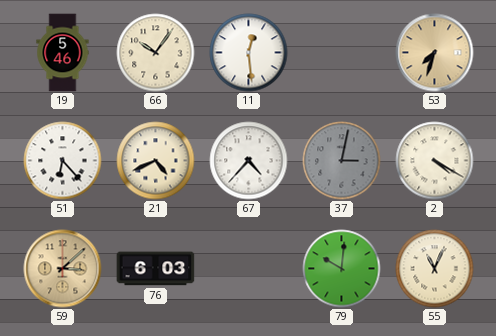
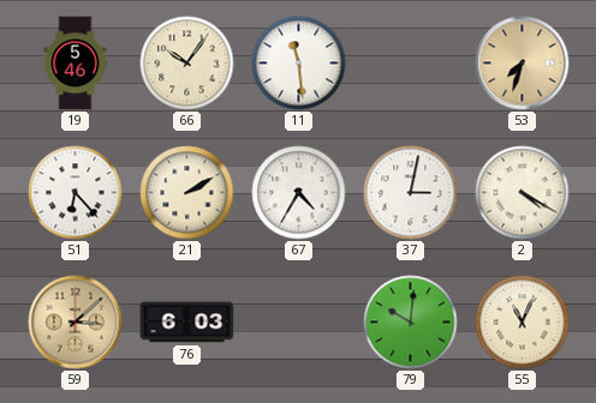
11: 12:29 -> 11:29
21: 4:41 -> 2:10
67: 4:37 -> 4:35
37 dial: grey -> white
